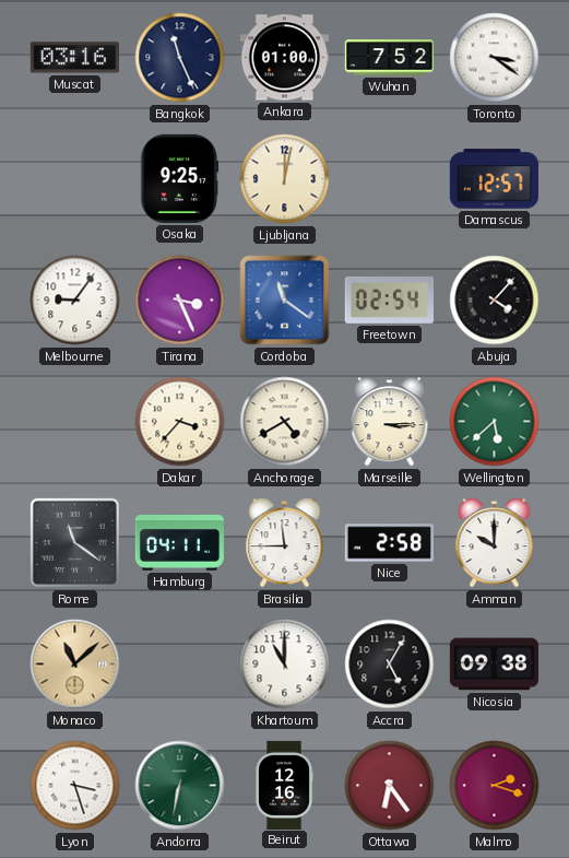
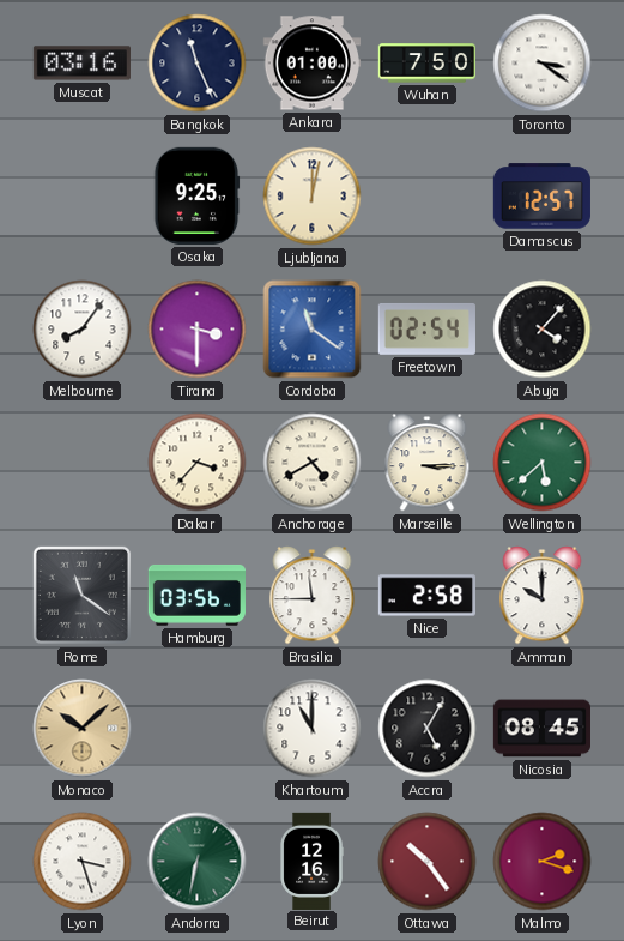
Wuhan: 7:52 -> 7:50
Melbourne: 9:06 -> 8:06
Tirana: 3:26 -> 3:30
Hamburg: 04:11 -> 03:56
Monaco: 11:08 -> 10:08
Nicosia: 09:38 -> 08:45
Ottawa: 6:24 -> 10:24
